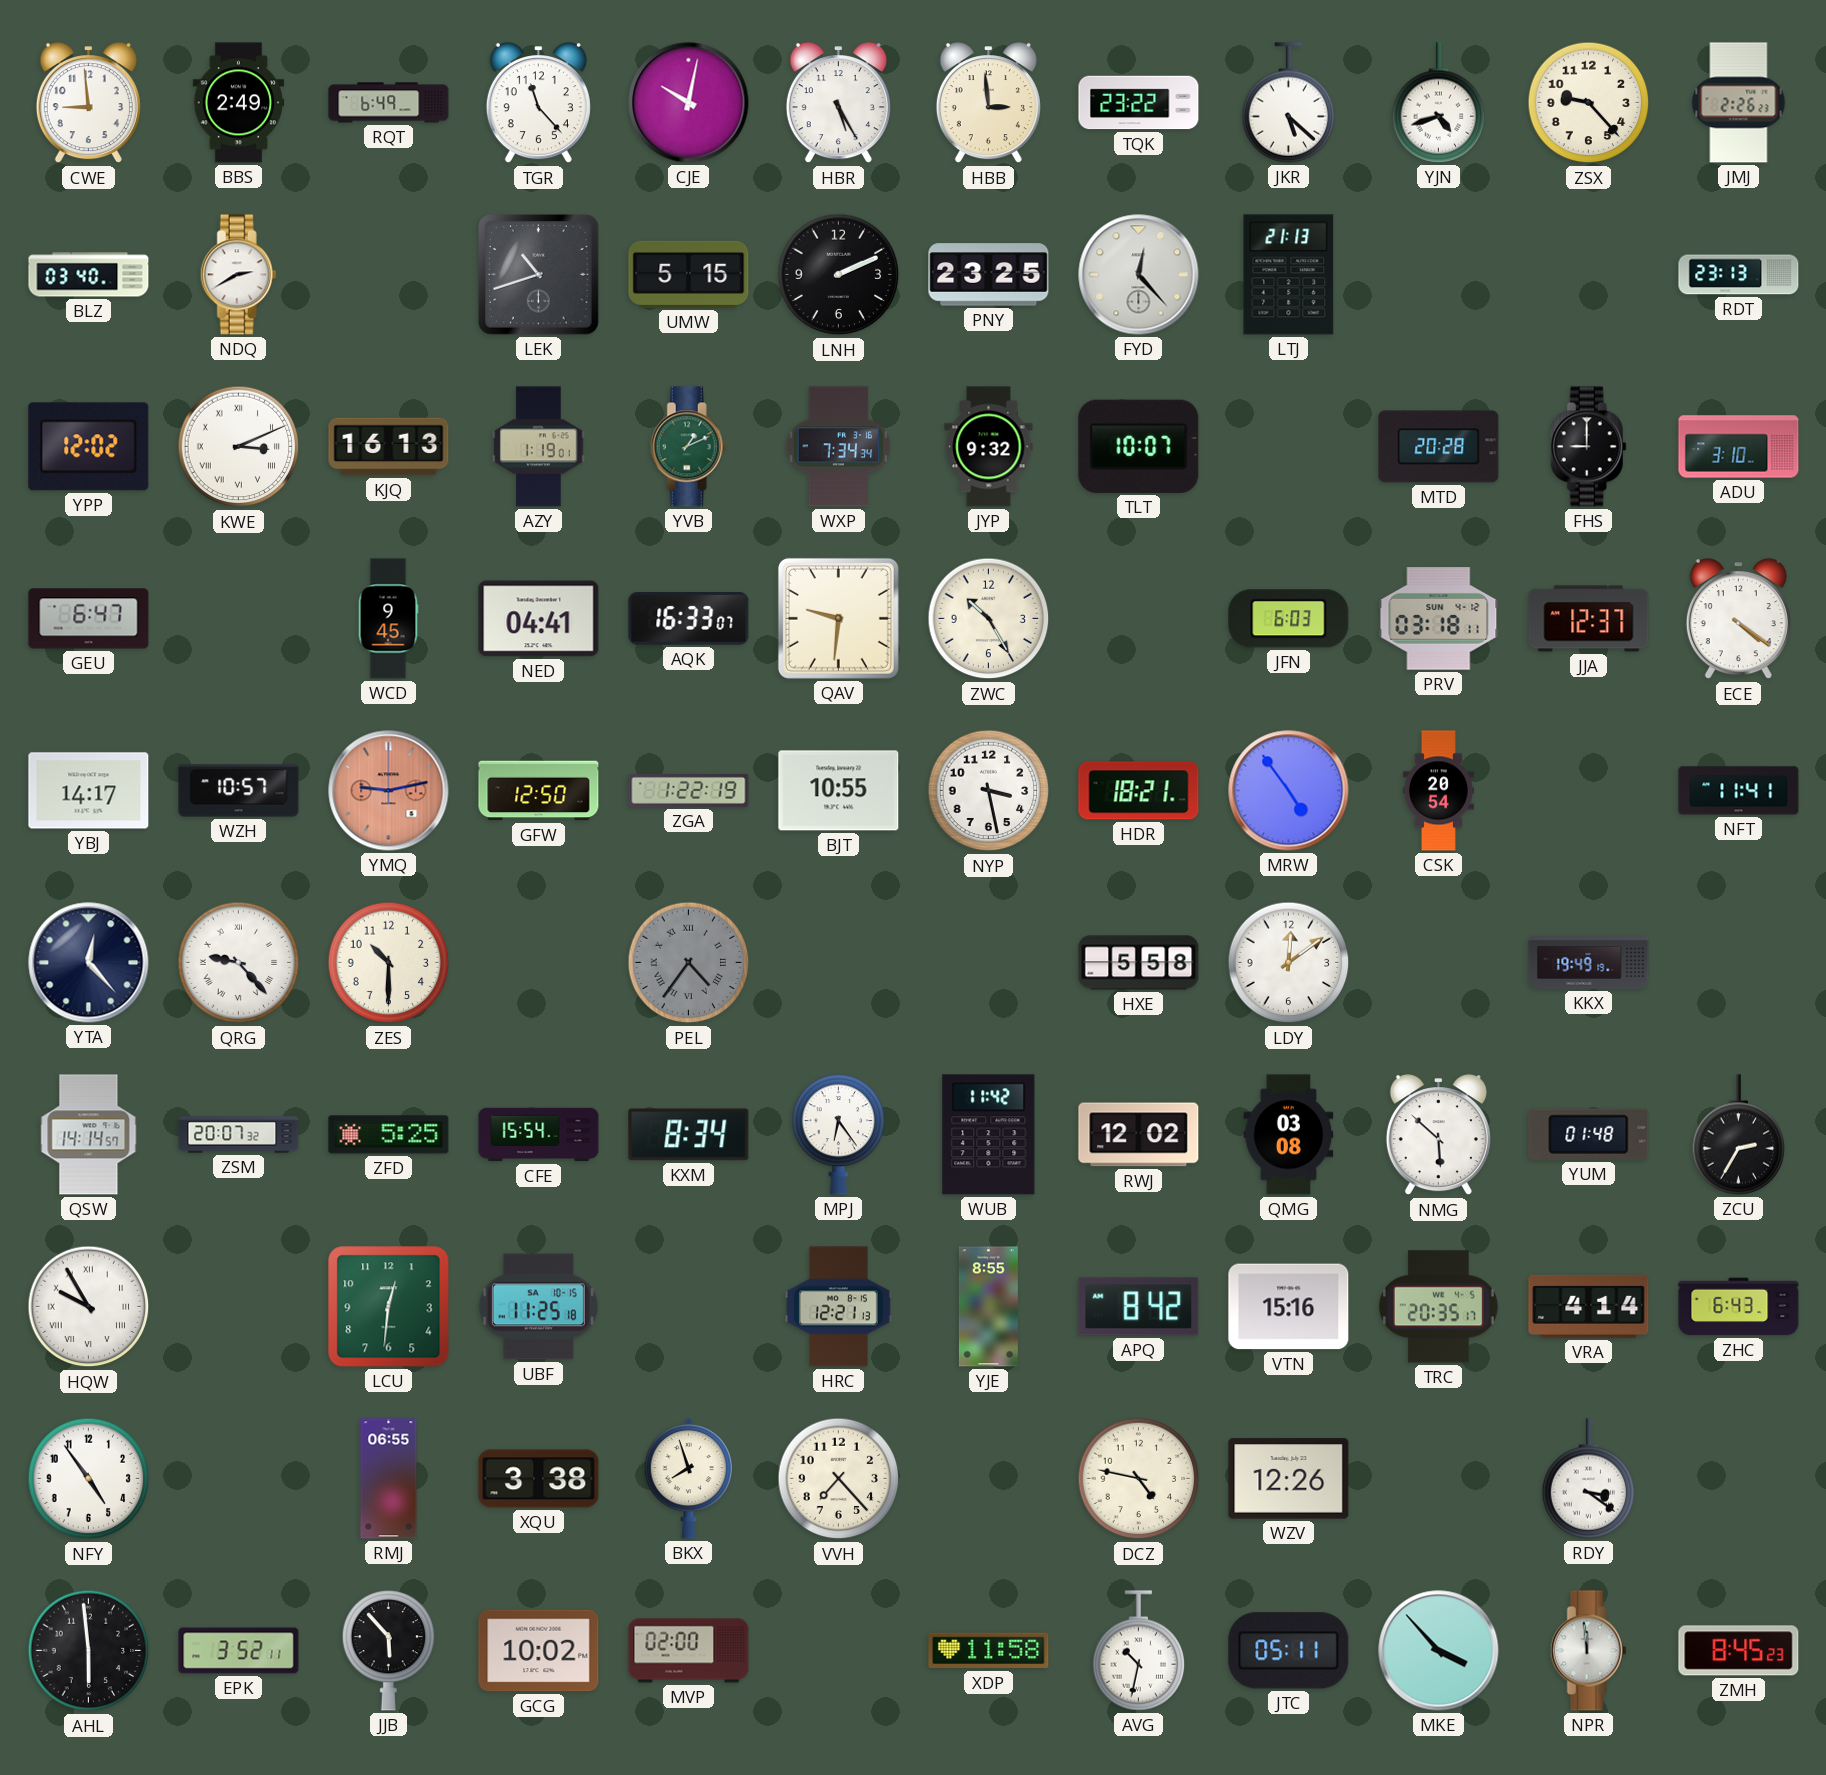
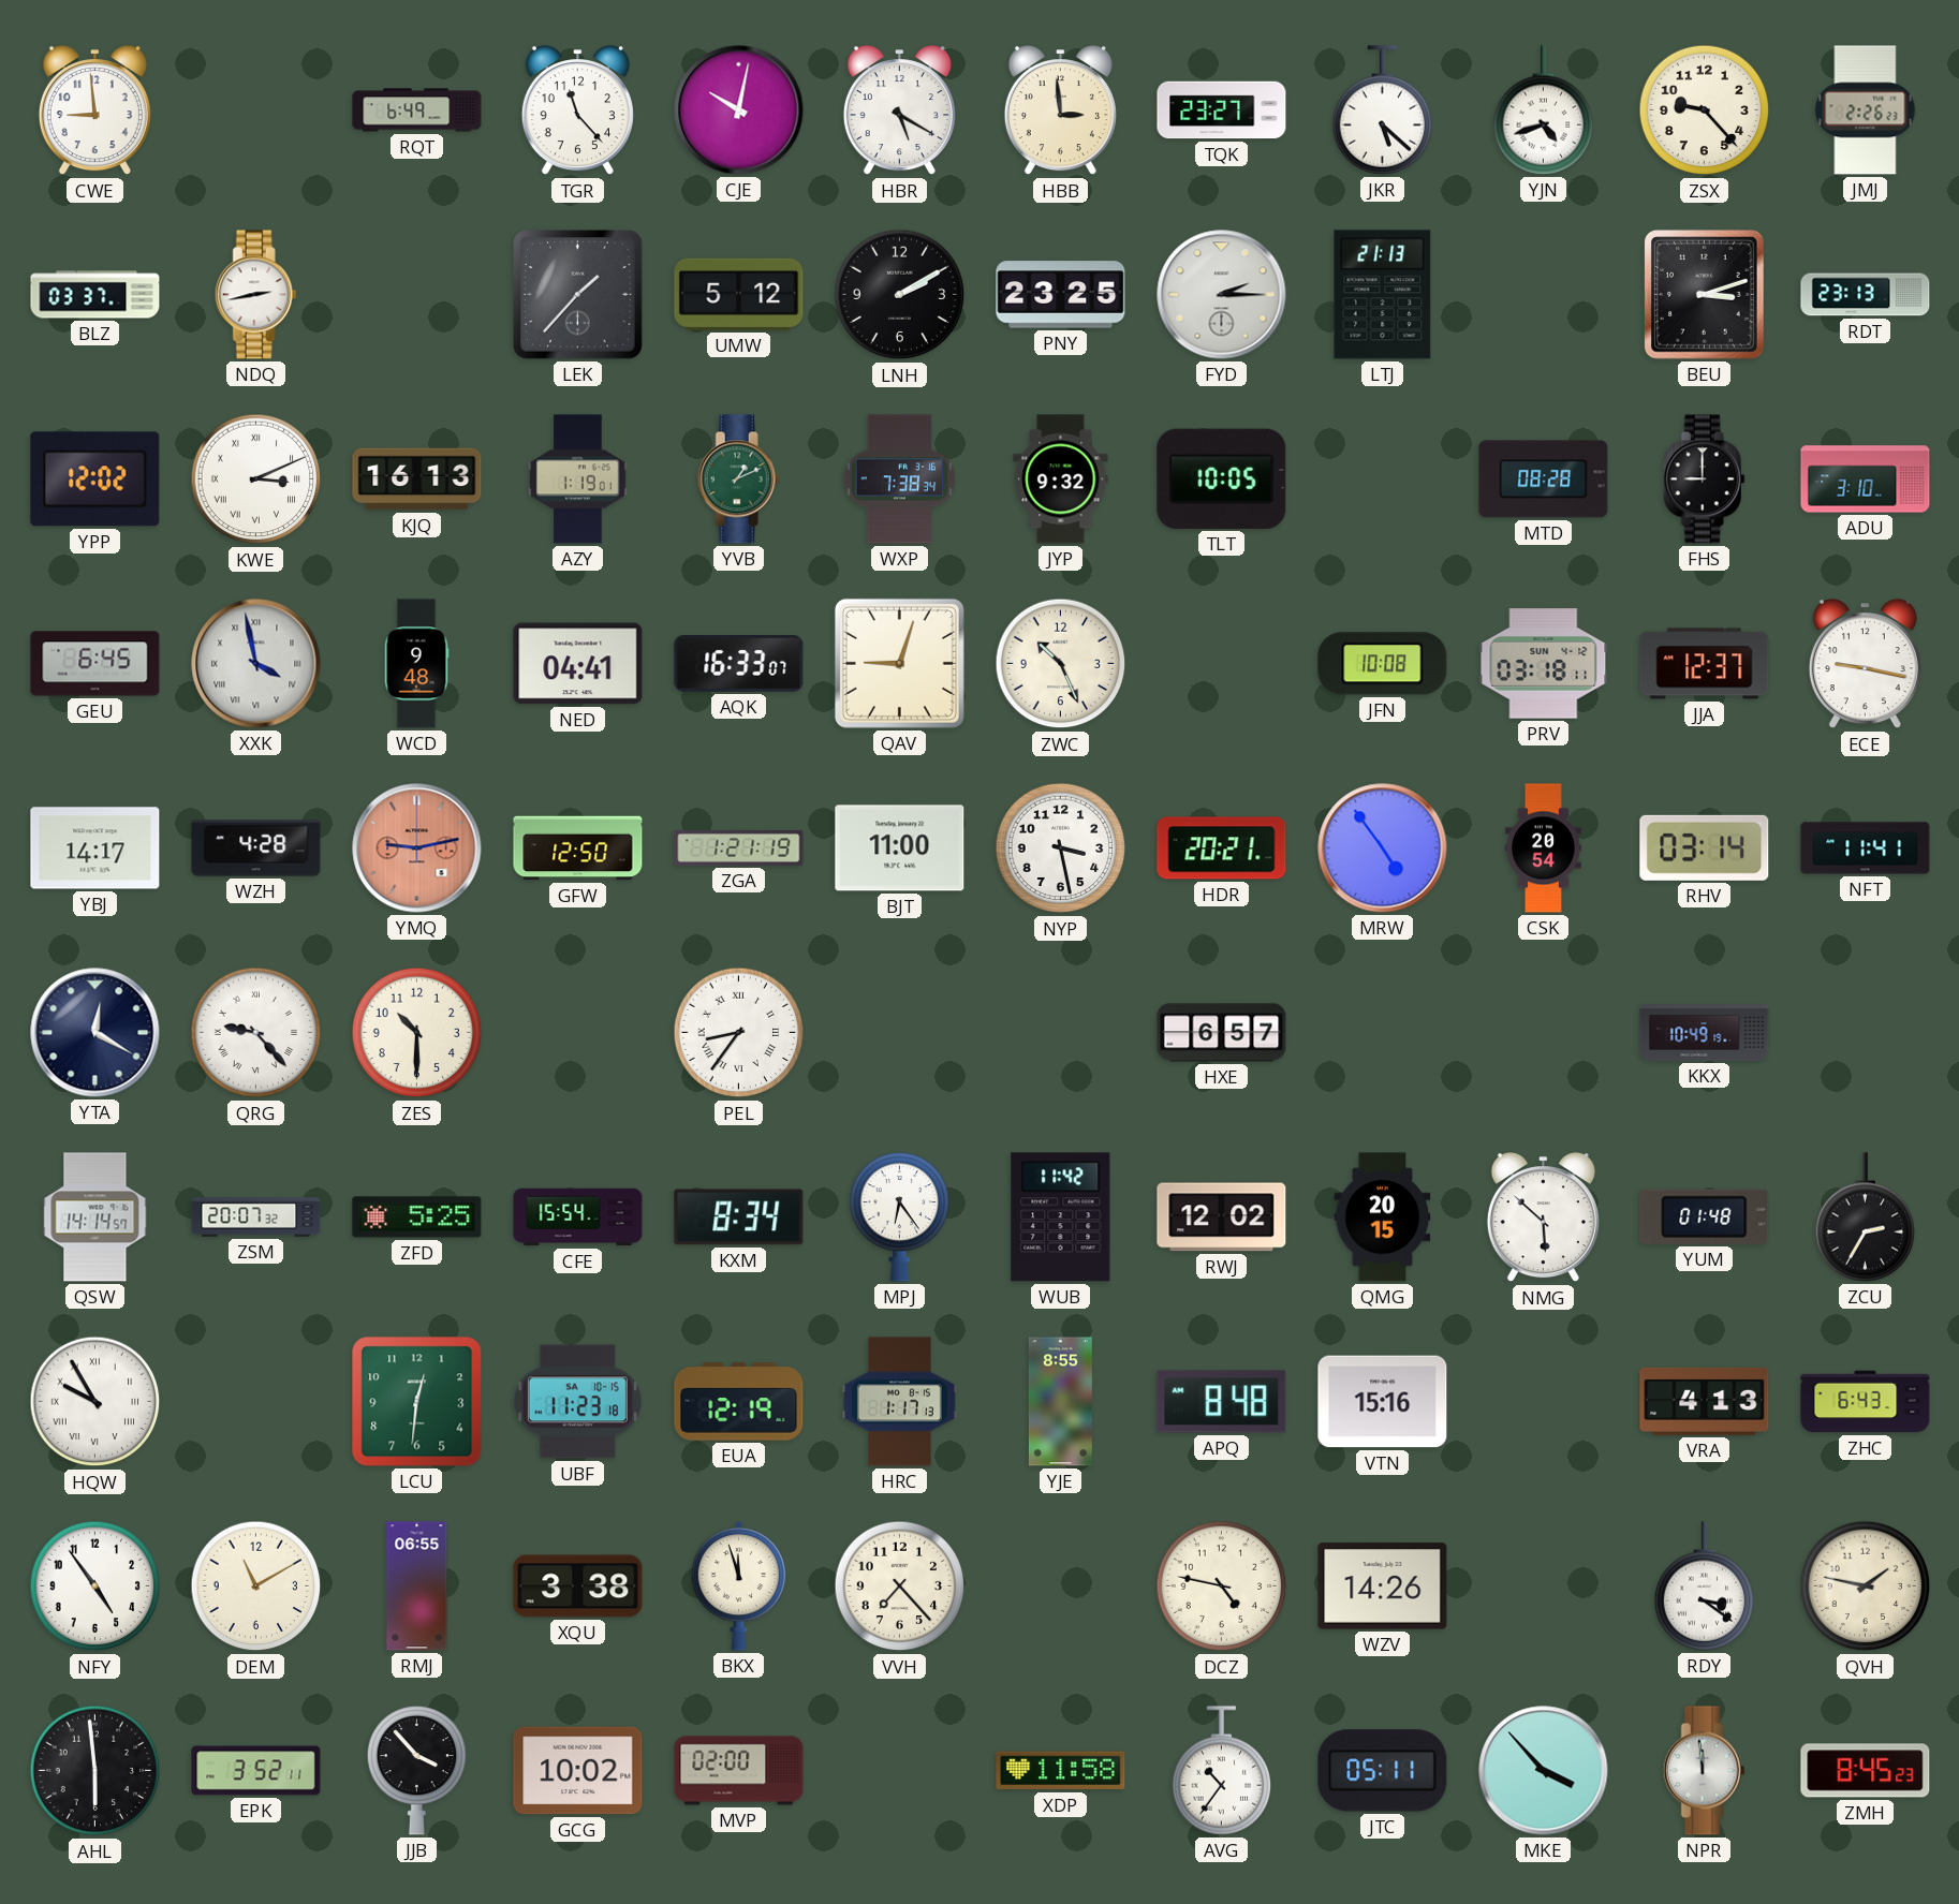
BBS: 2:49 -> none
HBR: 5:25 -> 5:20
TQK: 23:22 -> 23:27
BLZ: 03:40 -> 03:37
NDQ: 2:40 -> 2:43
LEK: 10:42 -> 1:37
UMW: 5:15 -> 5:12
LNH: 2:11 -> 2:10
FYD: 12:23 -> 2:15
BEU: none -> 3:12
WXP: 7:34 -> 7:38
TLT: 10:07 -> 10:05
MTD: 20:28 -> 08:28
GEU: 6:47 -> 6:45
XXK: none -> 3:58
WCD: 9:45 -> 9:48
QAV: 9:31 -> 9:03
ZWC: 10:25 -> 10:26
JFN: 6:03 -> 10:08
ECE: 4:21 -> 9:17
WZH: 10:57 -> 4:28
ZGA: 1:22 -> 1:21
BJT: 10:55 -> 11:00
HDR: 18:21 -> 20:21
RHV: none -> 03:14
YTA: 12:23 -> 12:20
PEL: 4:36 -> 8:36
PEL dial: grey -> white
HXE: 5:58 -> 6:57
LDY: 12:09 -> none
KKX: 19:49 -> 10:49
QMG: 03:08 -> 20:15
UBF: 11:25 -> 11:23
EUA: none -> 12:19
HRC: 12:21 -> 1:17
APQ: 8:42 -> 8:48
TRC: 20:35 -> none
VRA: 4:14 -> 4:13
DEM: none -> 11:10
BKX: 7:57 -> 11:57
WZV: 12:26 -> 14:26
QVH: none -> 1:47
JJB: 5:53 -> 3:53
AVG: 10:32 -> 10:36
